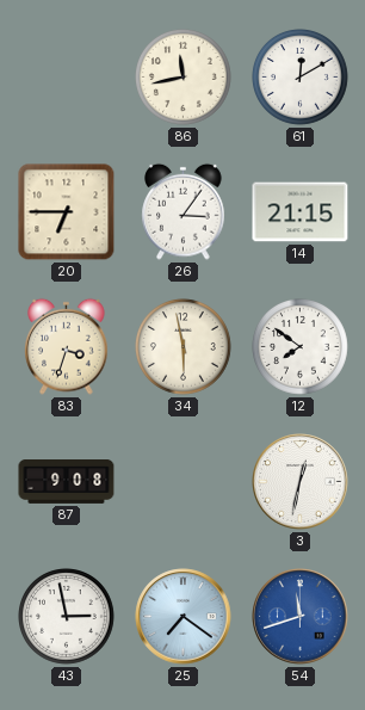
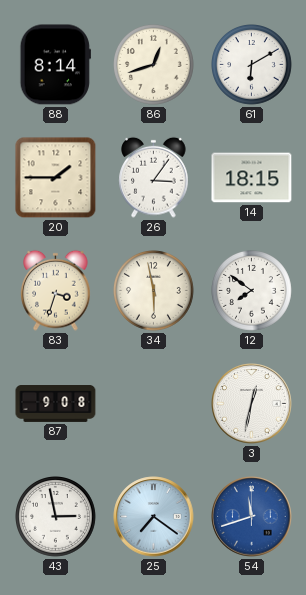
88: none -> 8:14
86: 11:43 -> 12:42
61: 12:10 -> 6:10
20: 6:45 -> 1:45
14: 21:15 -> 18:15
